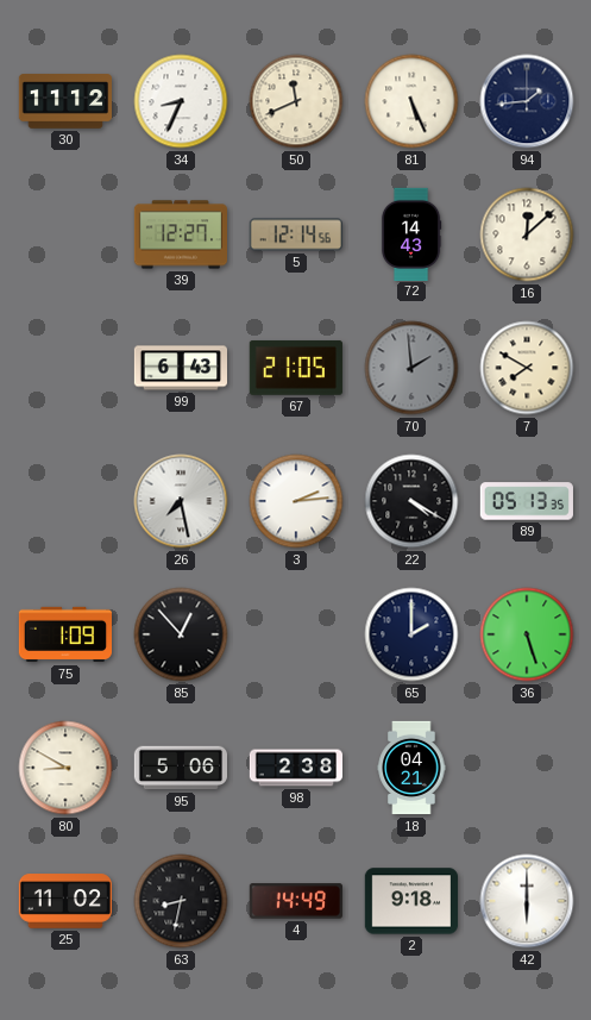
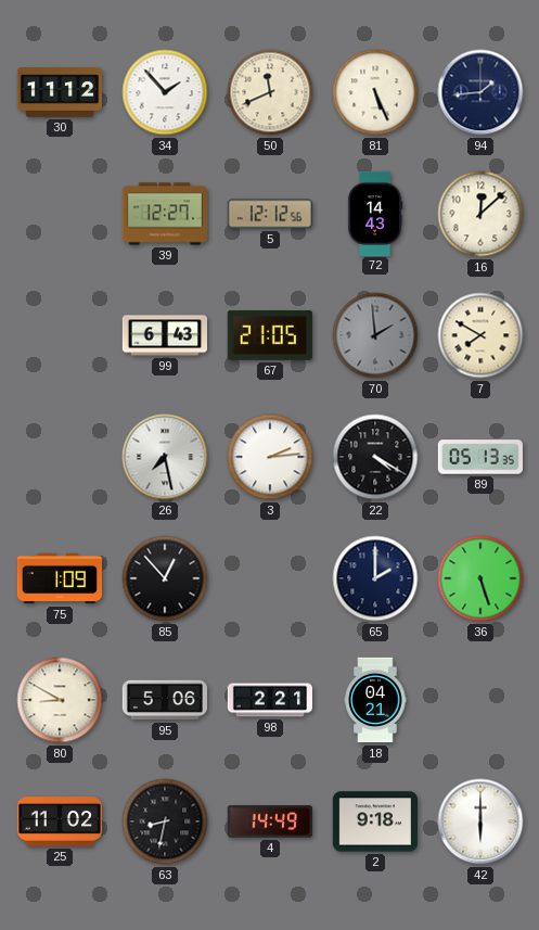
34: 8:34 -> 1:53
5: 12:14 -> 12:12
98: 2:38 -> 2:21
